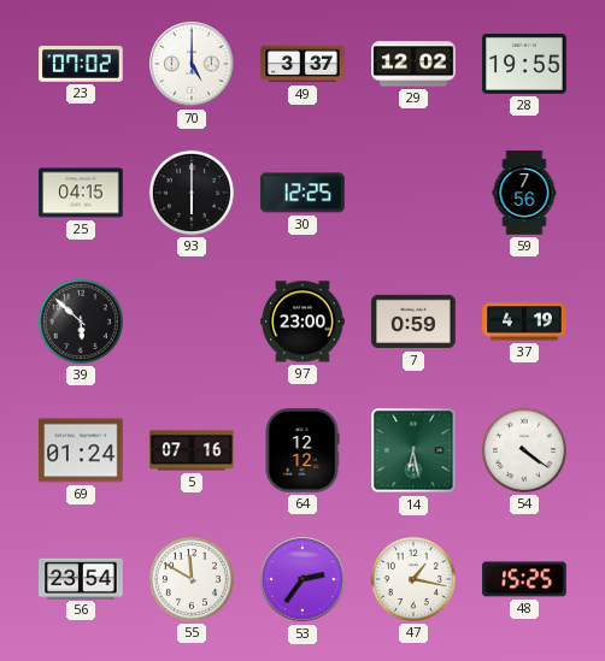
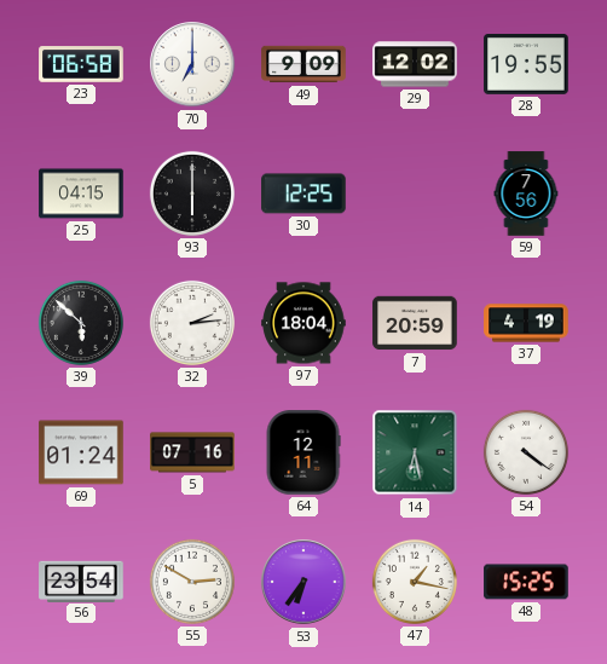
23: 07:02 -> 06:58
70: 5:00 -> 7:00
49: 3:37 -> 9:09
32: none -> 2:14
97: 23:00 -> 18:04
7: 0:59 -> 20:59
64: 12:12 -> 12:11
55: 11:50 -> 2:50
53: 2:36 -> 6:36
